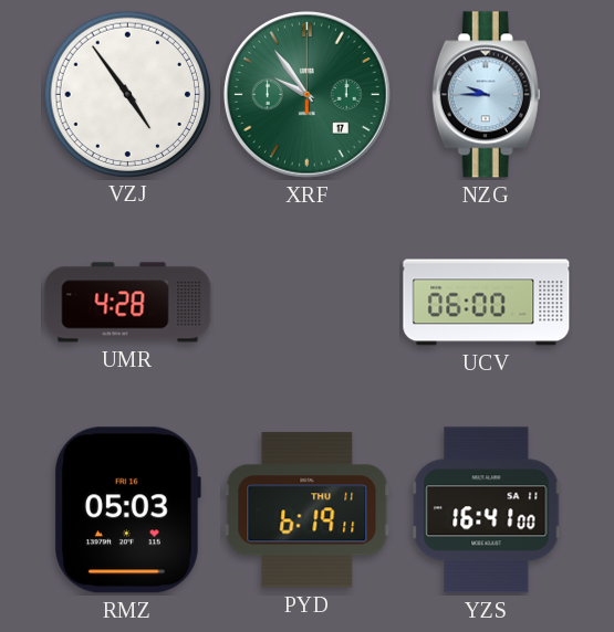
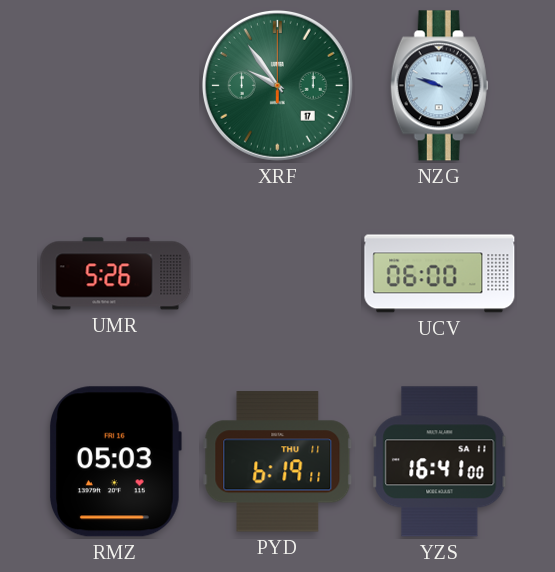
VZJ: 4:54 -> none
NZG: 9:45 -> 9:48
UMR: 4:28 -> 5:26
